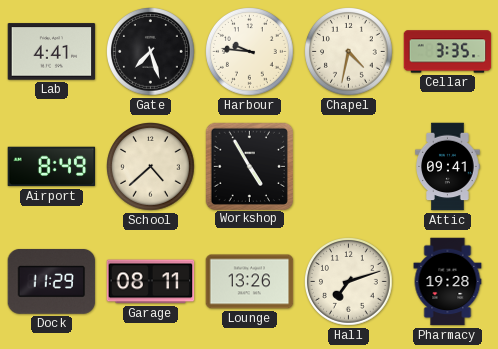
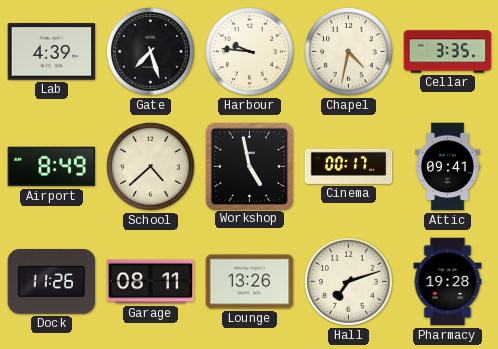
Lab: 4:41 -> 4:39
Workshop: 4:55 -> 4:58
Cinema: none -> 00:17
Dock: 11:29 -> 11:26
